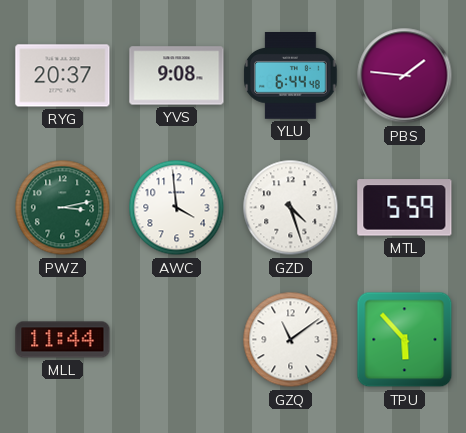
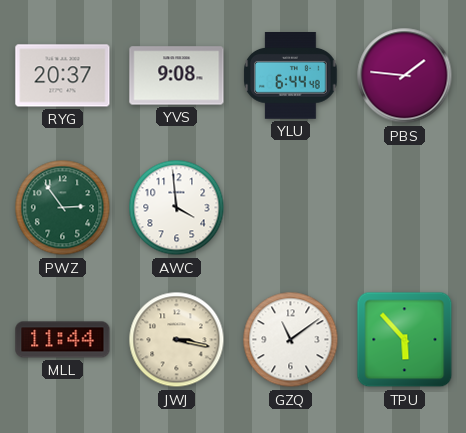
PWZ: 3:13 -> 2:54
GZD: 4:27 -> none
MTL: 5:59 -> none
JWJ: none -> 3:17
